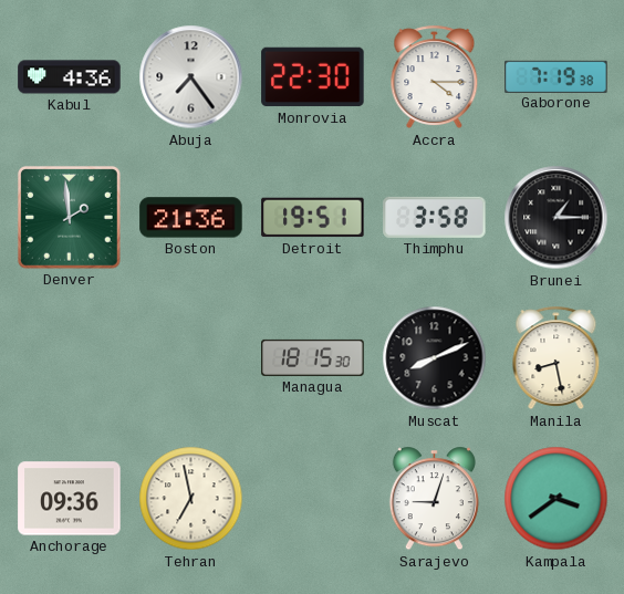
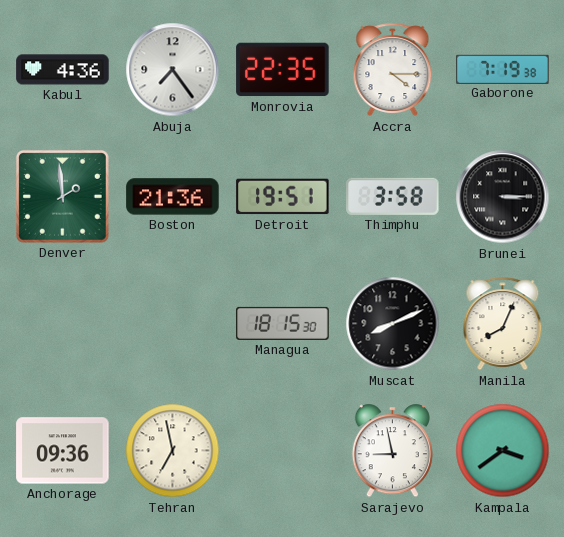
Monrovia: 22:30 -> 22:35
Brunei: 1:15 -> 3:15
Manila: 8:28 -> 8:04
Sarajevo: 9:03 -> 8:58
